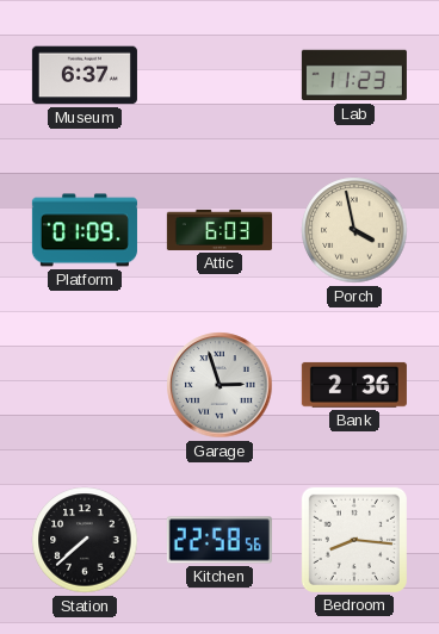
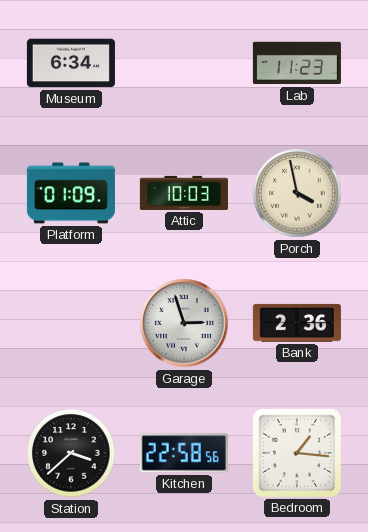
Museum: 6:37 -> 6:34
Attic: 6:03 -> 10:03
Station: 7:38 -> 3:38
Bedroom: 8:16 -> 1:16
